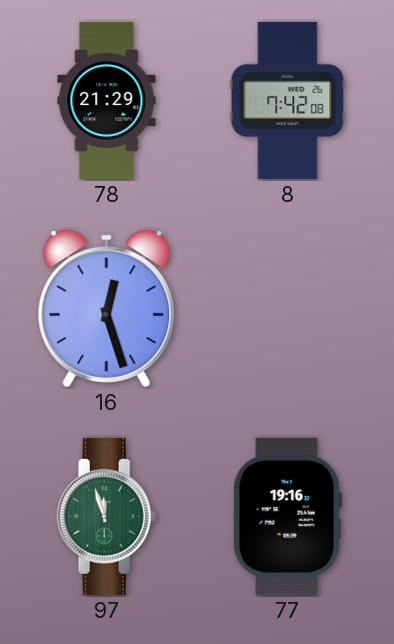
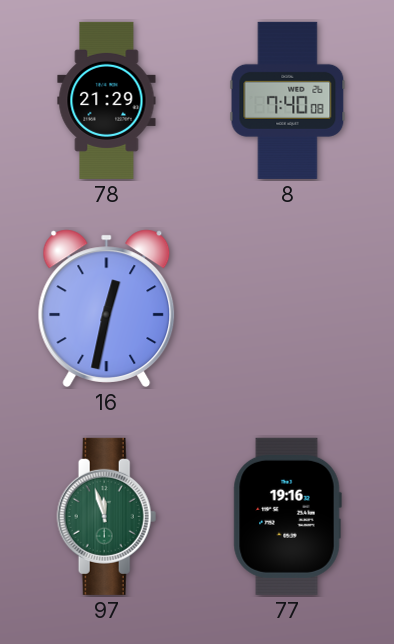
8: 7:42 -> 7:40
16: 12:27 -> 12:32
